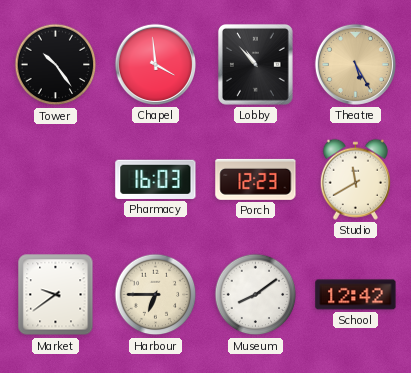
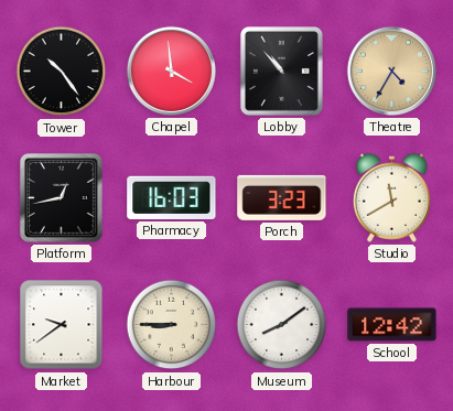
Theatre: 5:25 -> 4:35
Platform: none -> 12:43
Porch: 12:23 -> 3:23
Harbour: 6:45 -> 8:45
